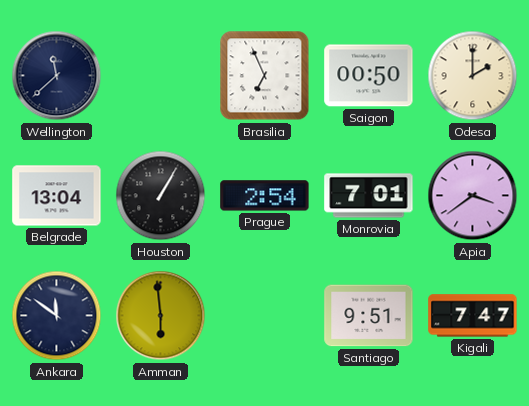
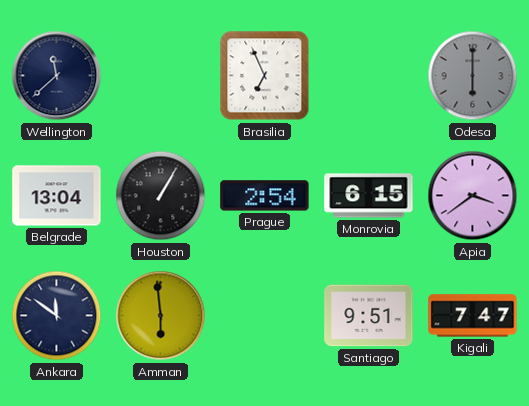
Saigon: 00:50 -> none
Odesa: 2:00 -> 6:00
Odesa dial: cream -> grey
Monrovia: 7:01 -> 6:15
